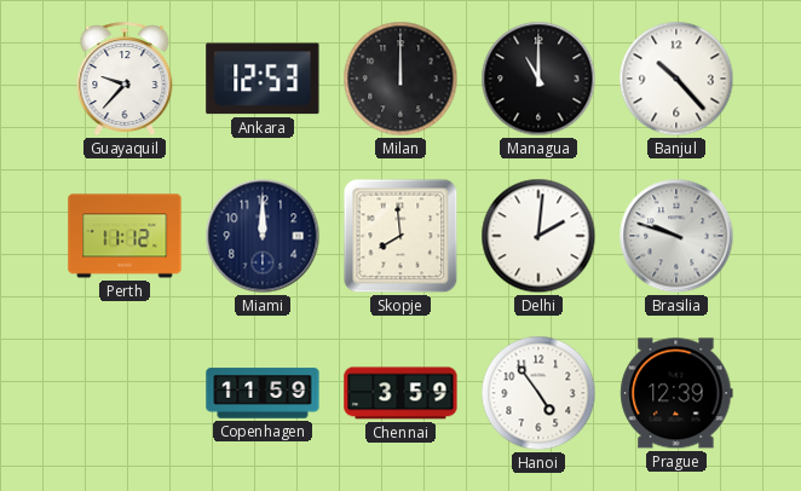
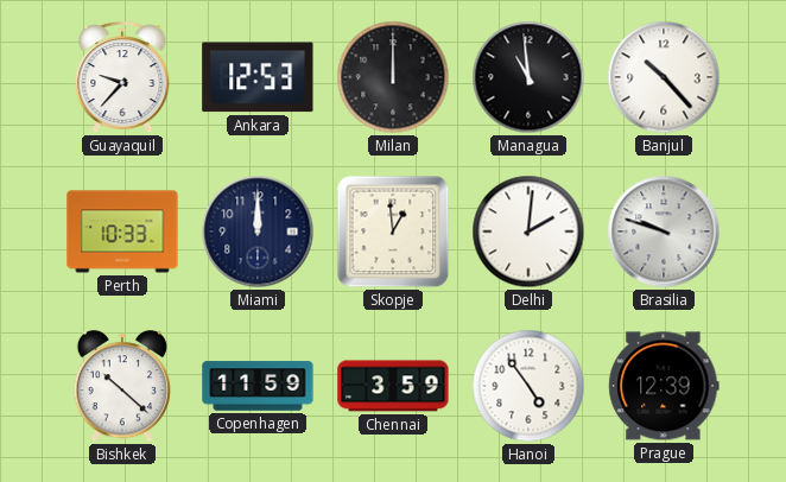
Managua: 11:00 -> 10:59
Perth: 11:12 -> 10:33
Skopje: 7:59 -> 12:59
Bishkek: none -> 10:22
